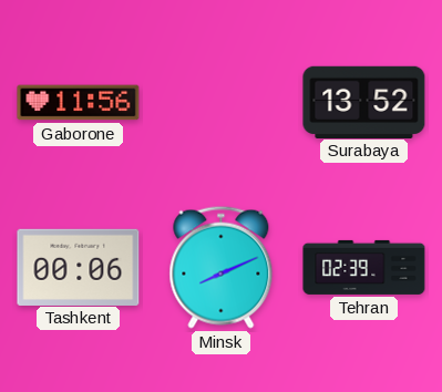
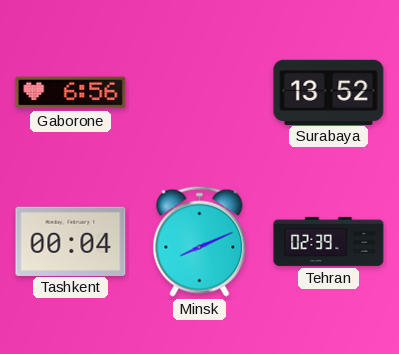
Gaborone: 11:56 -> 6:56
Tashkent: 00:06 -> 00:04
